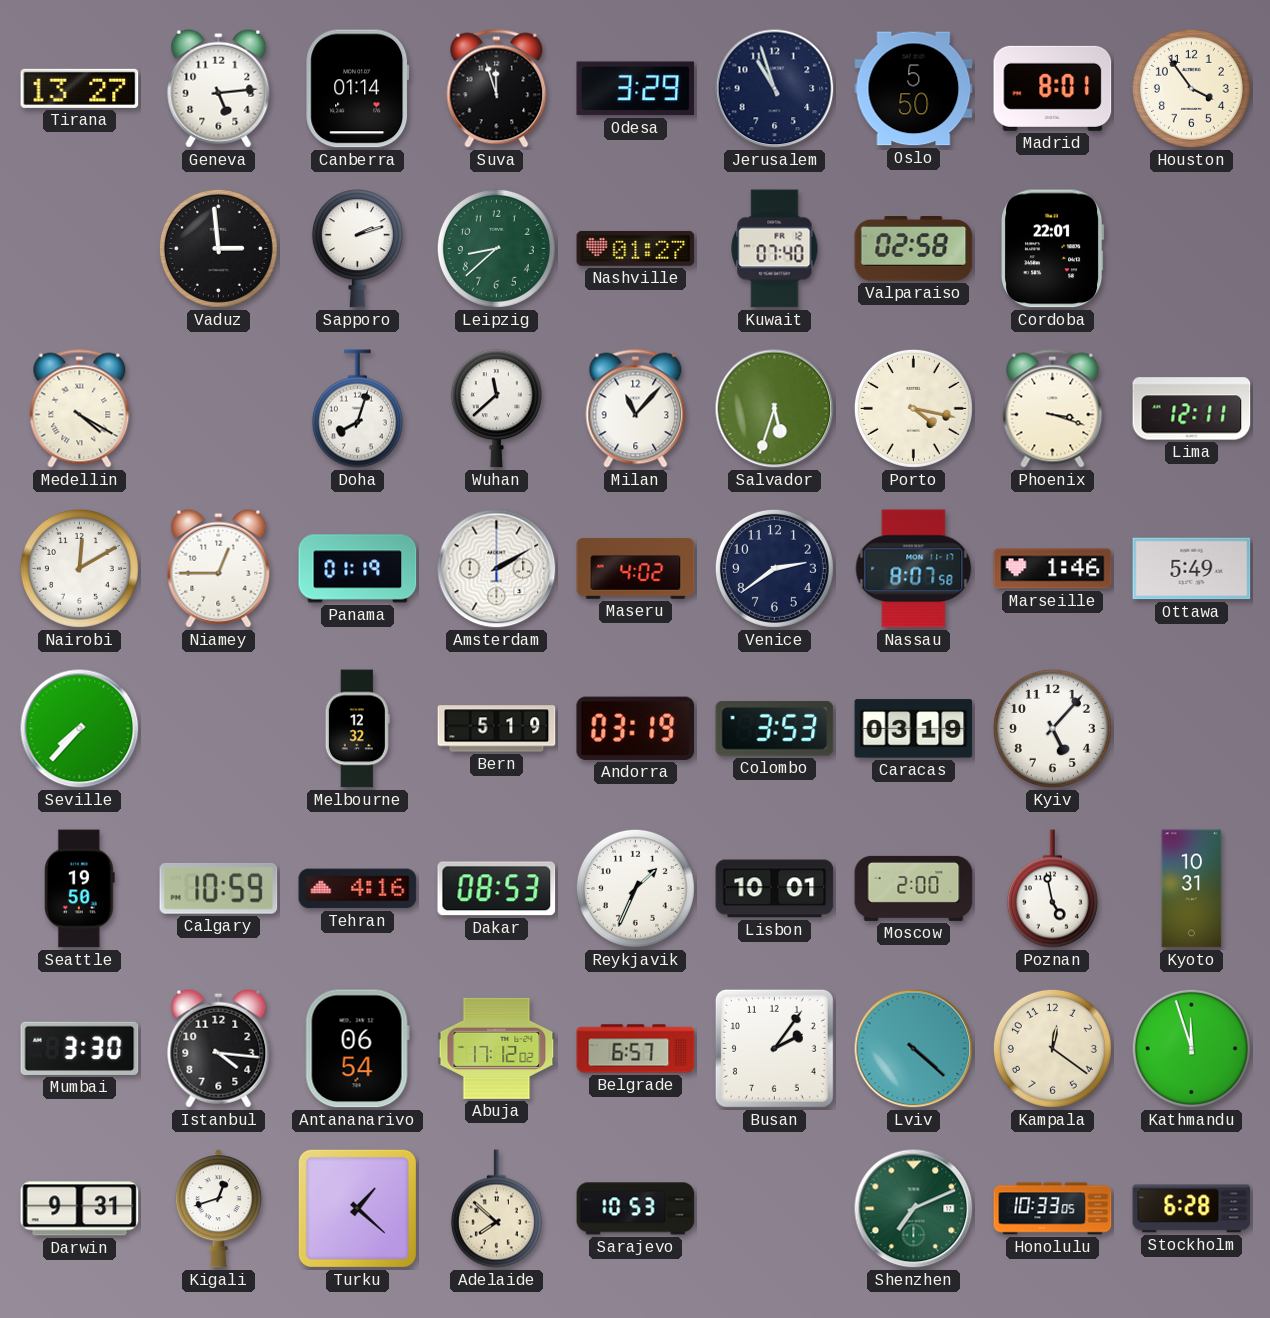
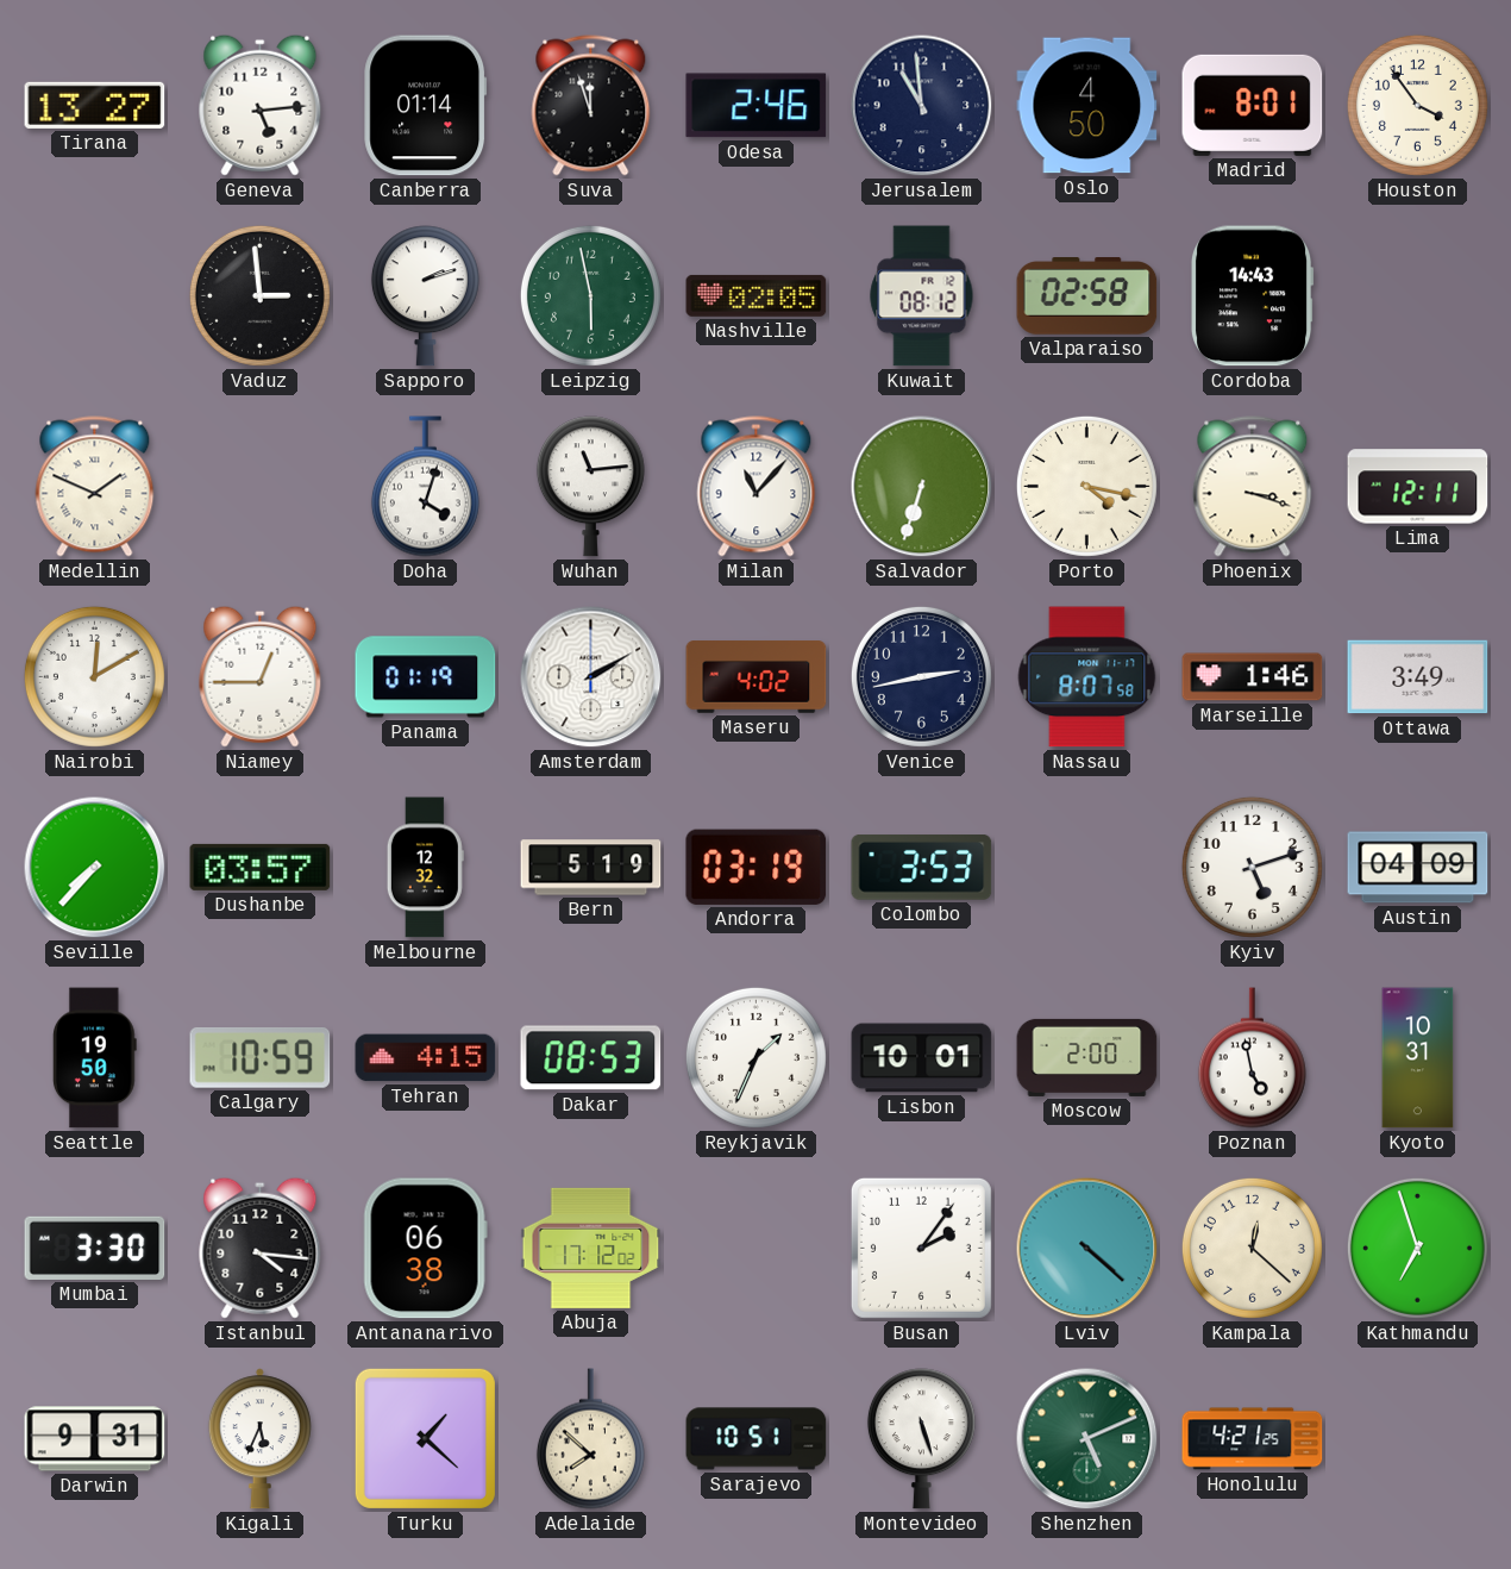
Odesa: 3:29 -> 2:46
Jerusalem: 10:57 -> 10:59
Oslo: 5:50 -> 4:50
Leipzig: 8:38 -> 5:58
Nashville: 01:27 -> 02:05
Kuwait: 07:40 -> 08:12
Cordoba: 22:01 -> 14:43
Medellin: 4:20 -> 1:49
Doha: 8:03 -> 4:03
Wuhan: 11:38 -> 11:14
Salvador: 5:33 -> 6:33
Venice: 2:39 -> 2:43
Ottawa: 5:49 -> 3:49
Dushanbe: none -> 03:57
Caracas: 03:19 -> none
Kyiv: 5:07 -> 5:12
Austin: none -> 04:09
Tehran: 4:16 -> 4:15
Antananarivo: 06:54 -> 06:38
Belgrade: 6:57 -> none
Kampala: 12:21 -> 12:22
Kathmandu: 11:57 -> 6:57
Kigali: 12:42 -> 5:34
Sarajevo: 10:53 -> 10:51
Montevideo: none -> 5:27
Shenzhen: 7:11 -> 5:11
Honolulu: 10:33 -> 4:21
Stockholm: 6:28 -> none
